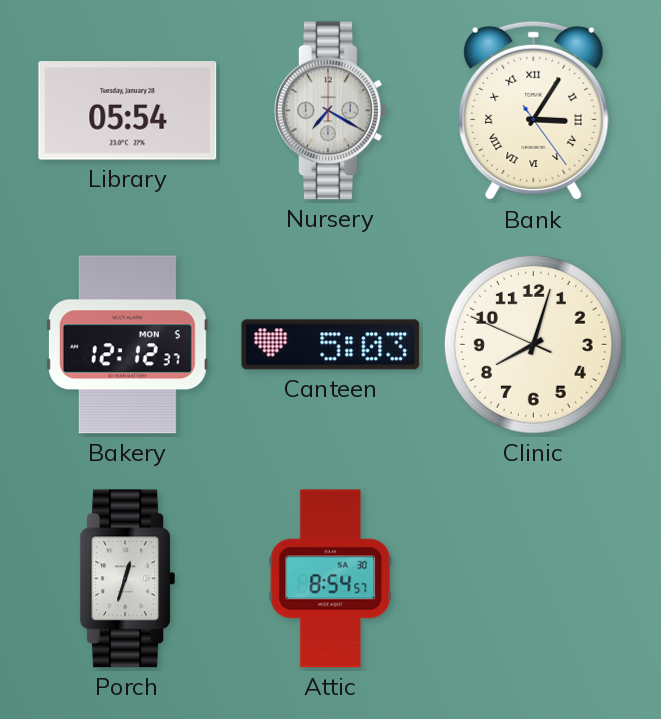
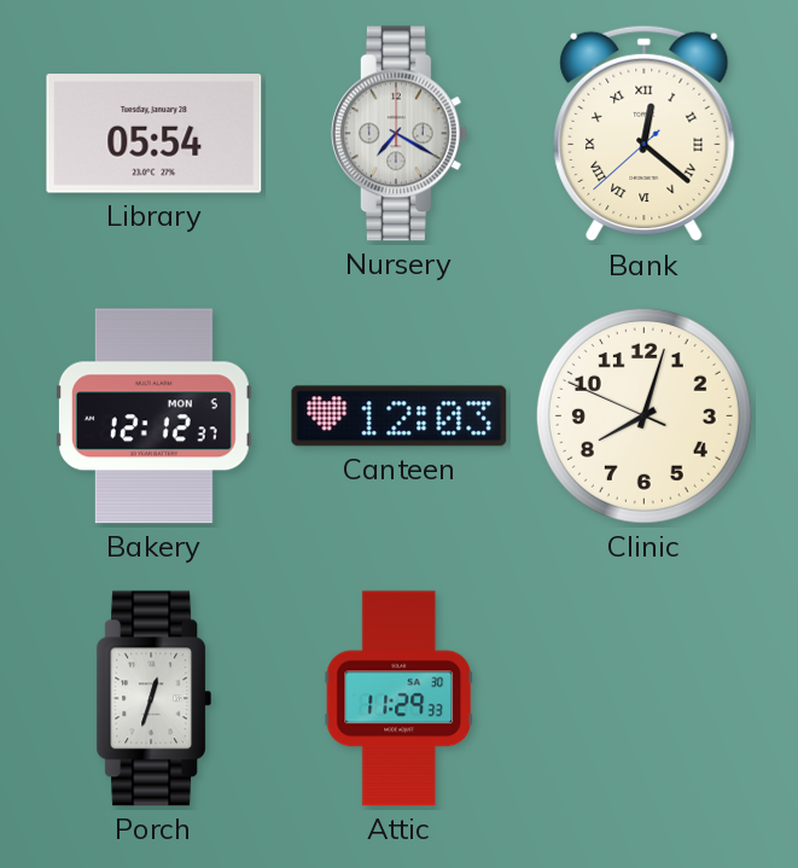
Bank: 3:05 -> 12:21
Canteen: 5:03 -> 12:03
Attic: 8:54 -> 11:29
